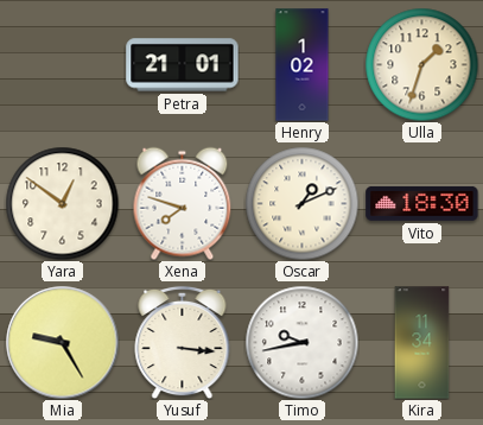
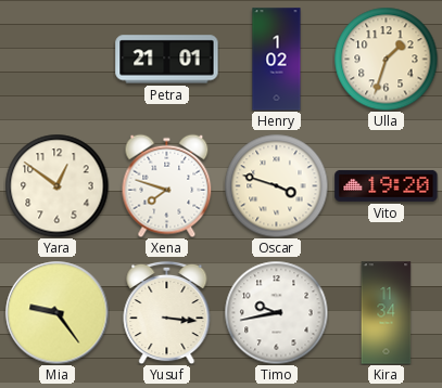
Oscar: 1:11 -> 3:48
Vito: 18:30 -> 19:20
Mia: 9:25 -> 9:24
